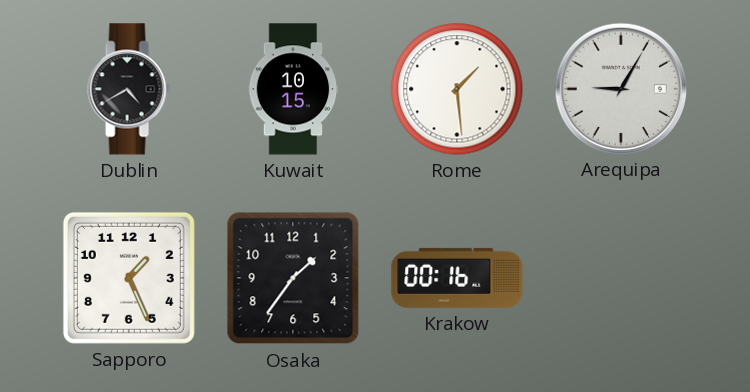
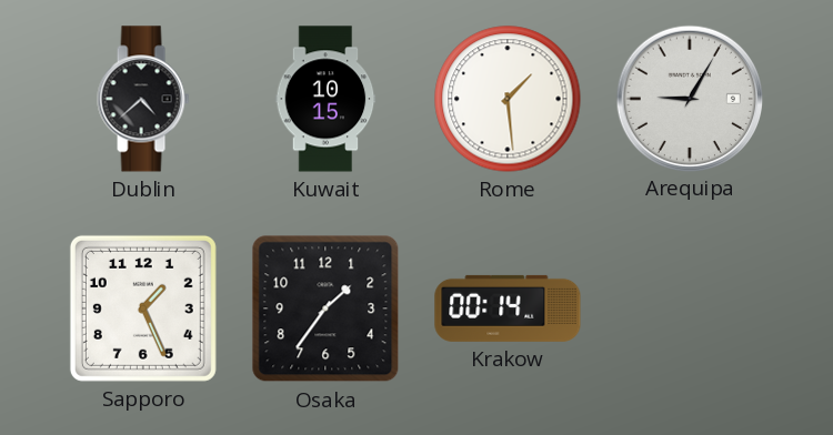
Dublin: 4:40 -> 4:38
Krakow: 00:16 -> 00:14
